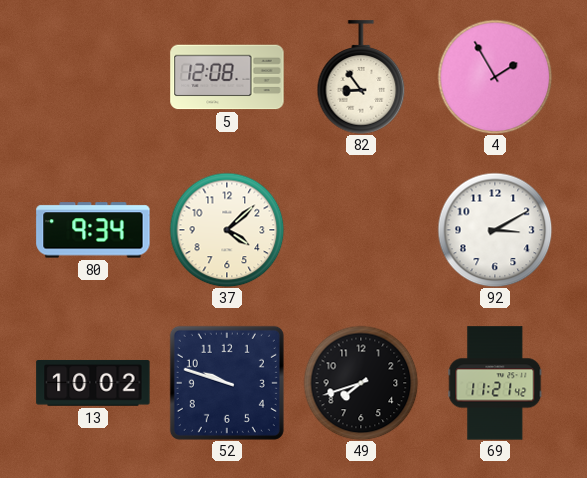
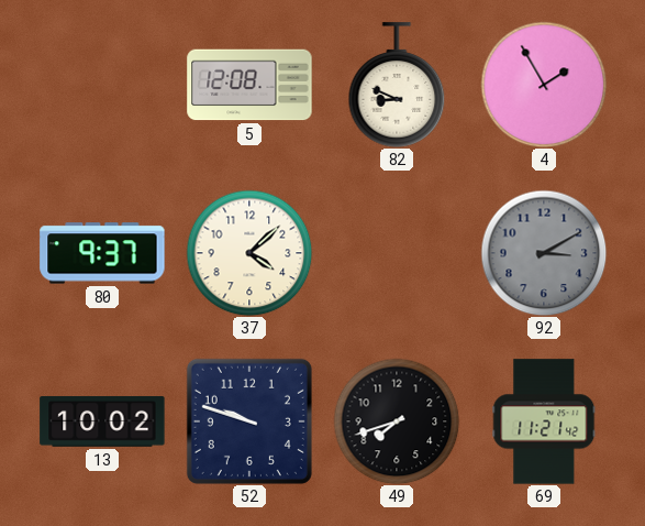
82: 8:54 -> 8:49
80: 9:34 -> 9:37
92 dial: white -> grey
